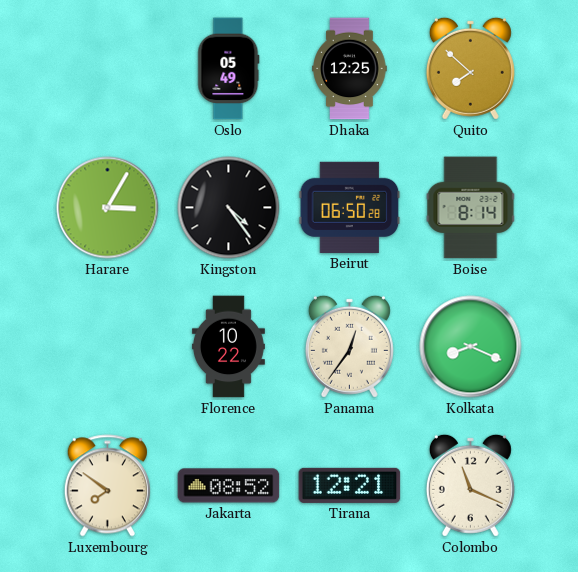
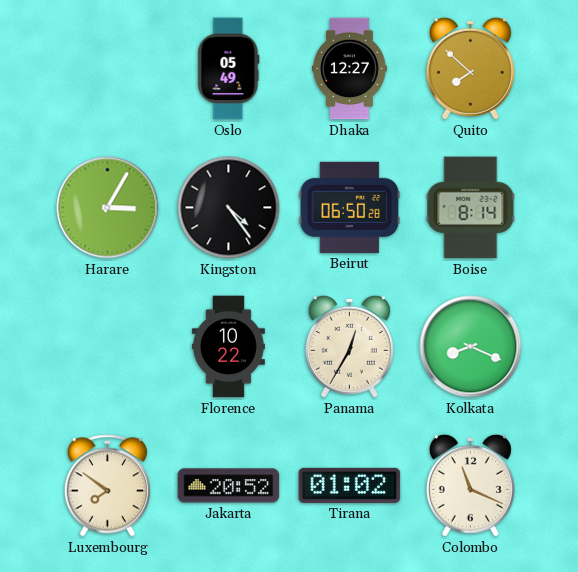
Dhaka: 12:25 -> 12:27
Panama: 12:36 -> 12:35
Jakarta: 08:52 -> 20:52
Tirana: 12:21 -> 01:02
